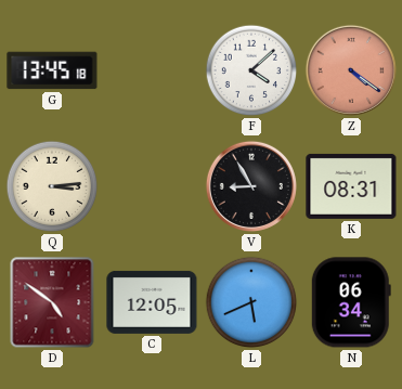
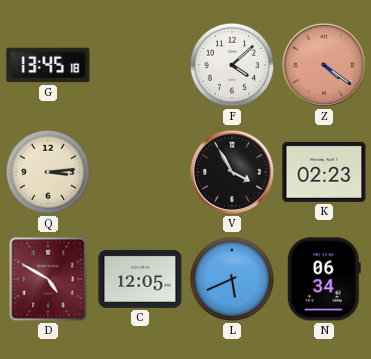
V: 8:55 -> 3:55
K: 08:31 -> 02:23
D: 4:51 -> 4:50
